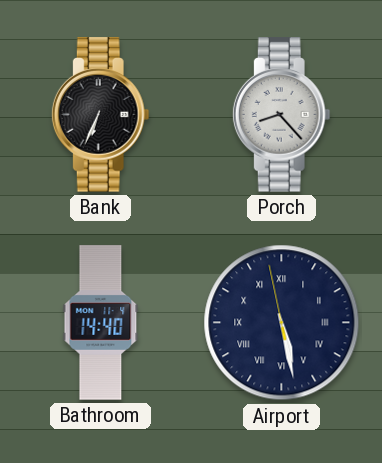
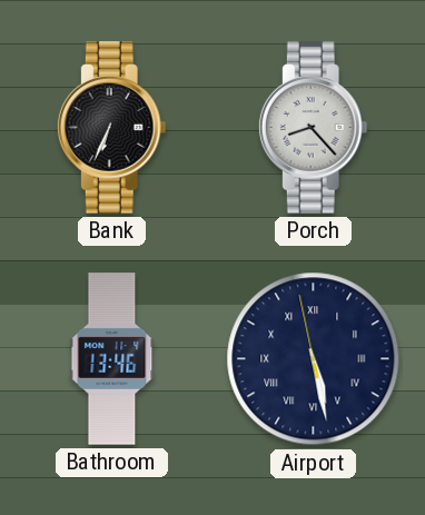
Bathroom: 14:40 -> 13:46
